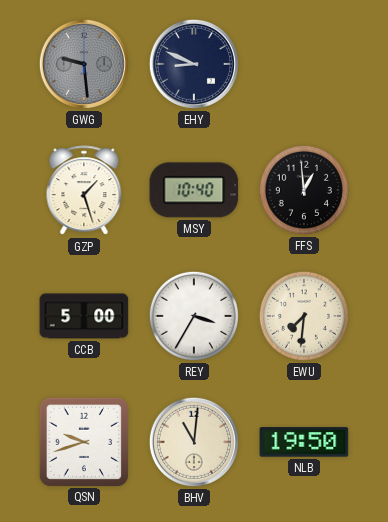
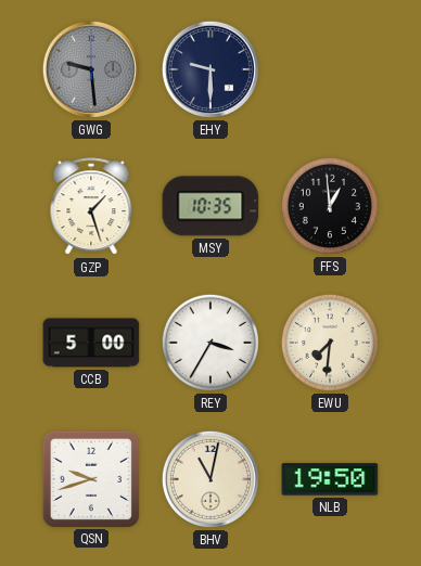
EHY: 8:49 -> 9:30
MSY: 10:40 -> 10:35
BHV: 11:01 -> 11:02
